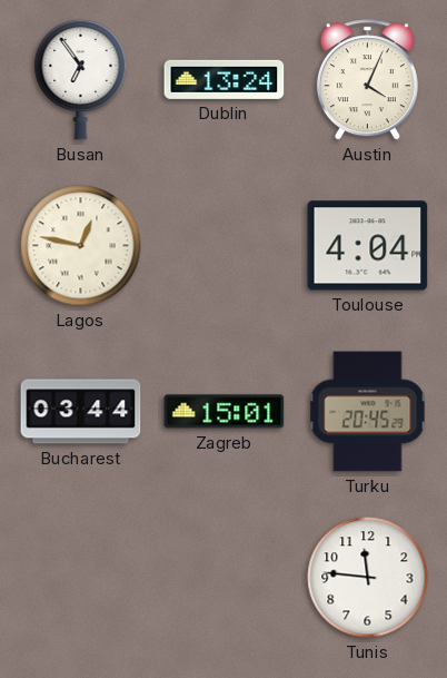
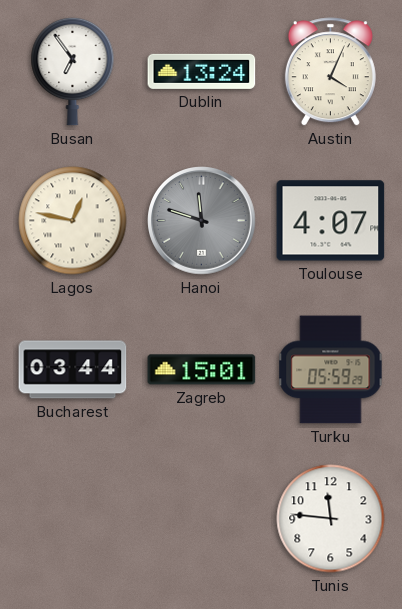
Hanoi: none -> 11:48
Toulouse: 4:04 -> 4:07
Turku: 20:45 -> 05:59
